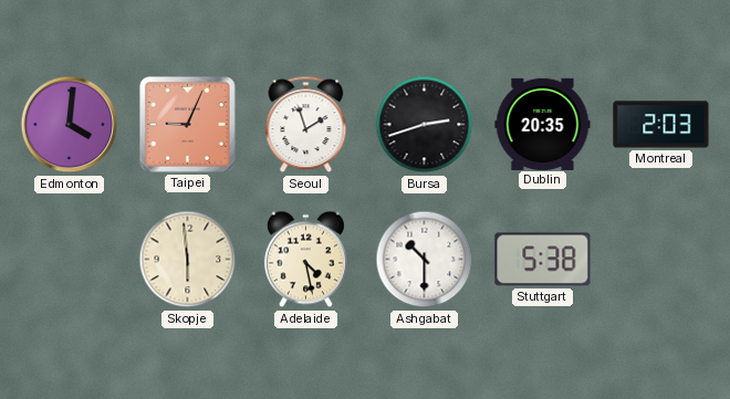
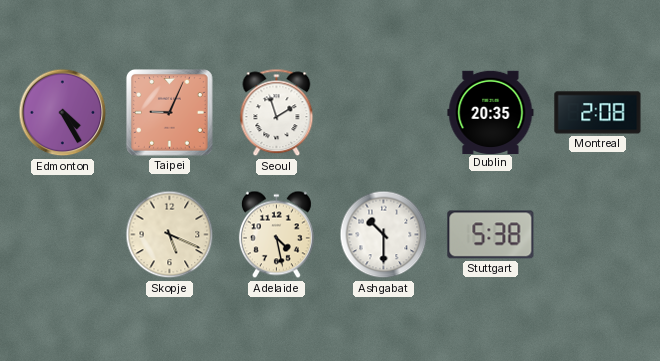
Edmonton: 4:01 -> 4:25
Bursa: 2:42 -> none
Montreal: 2:03 -> 2:08
Skopje: 5:59 -> 5:19
